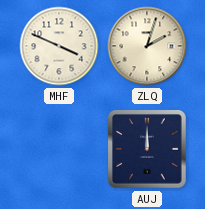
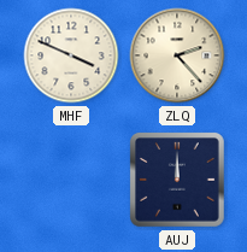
ZLQ: 2:03 -> 2:23
